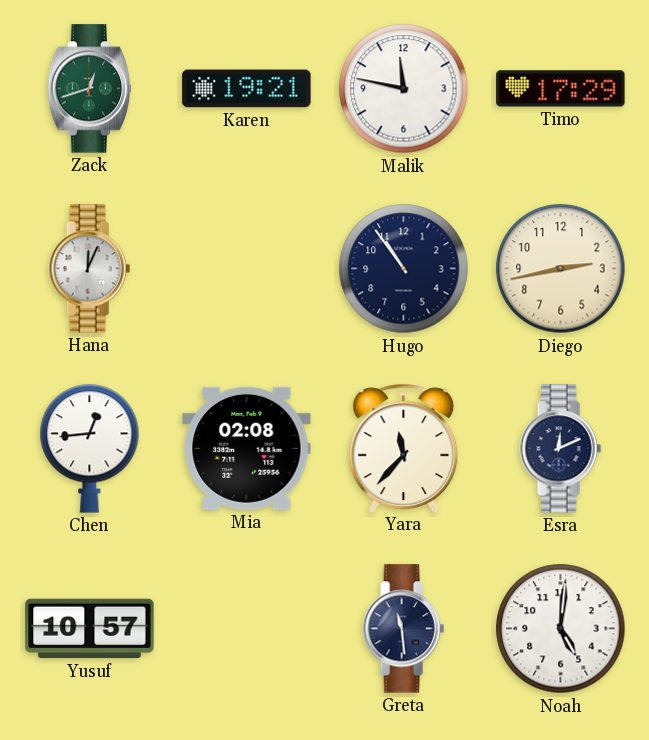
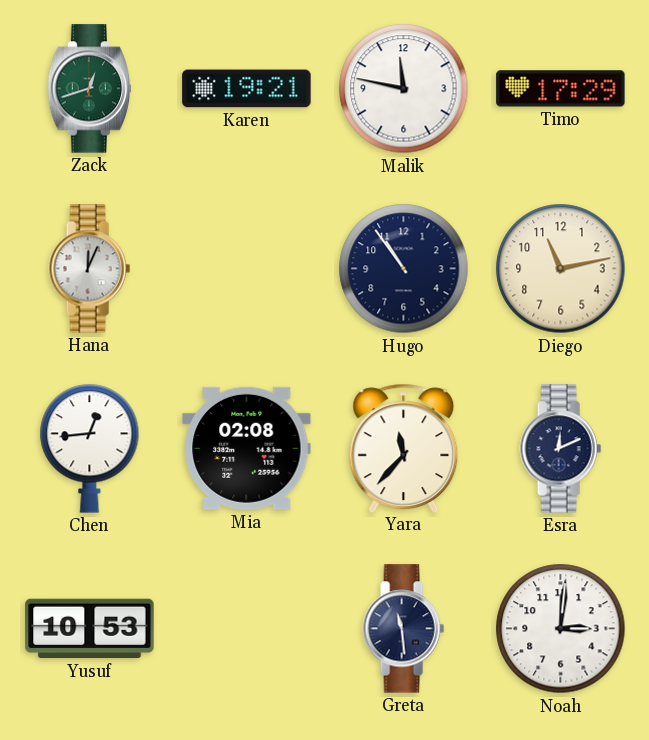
Diego: 2:43 -> 11:13
Yusuf: 10:57 -> 10:53
Noah: 5:01 -> 3:01
